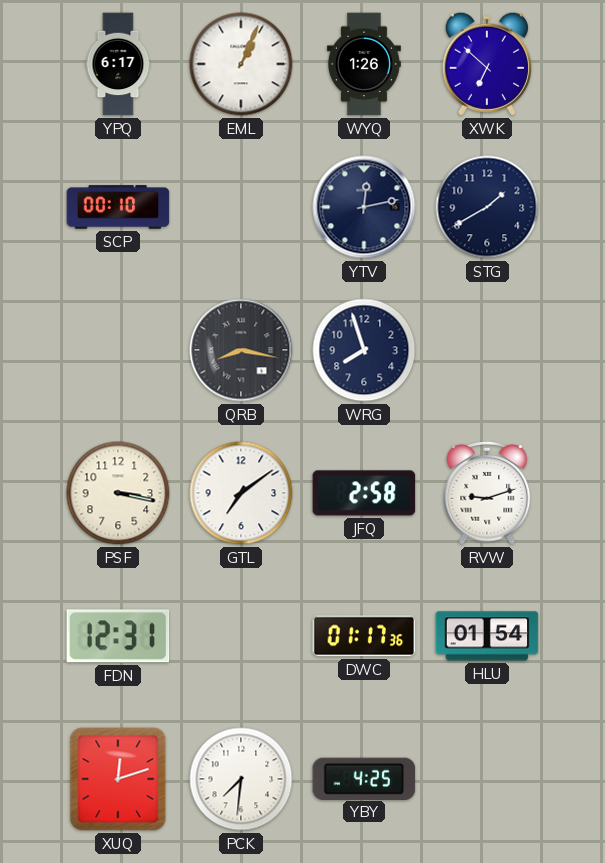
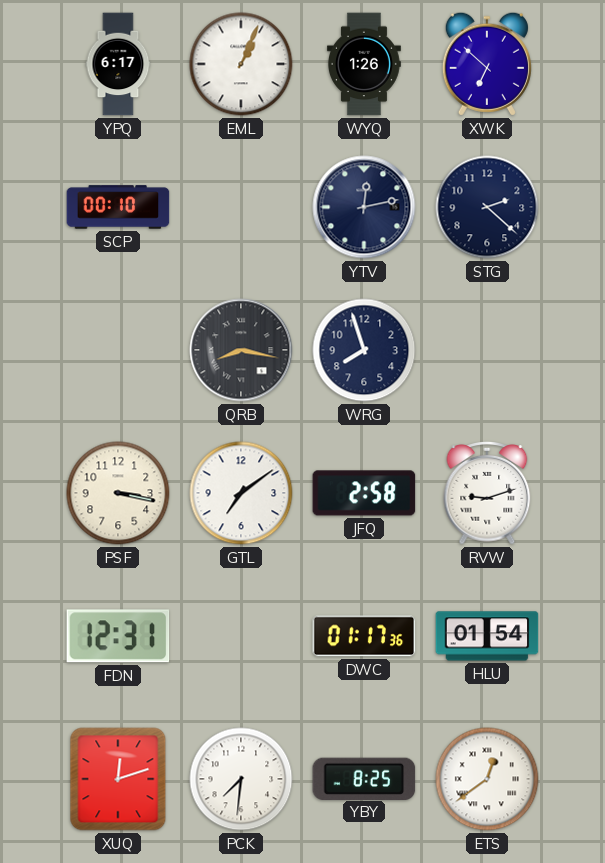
STG: 1:40 -> 2:22
YBY: 4:25 -> 8:25
ETS: none -> 12:39
